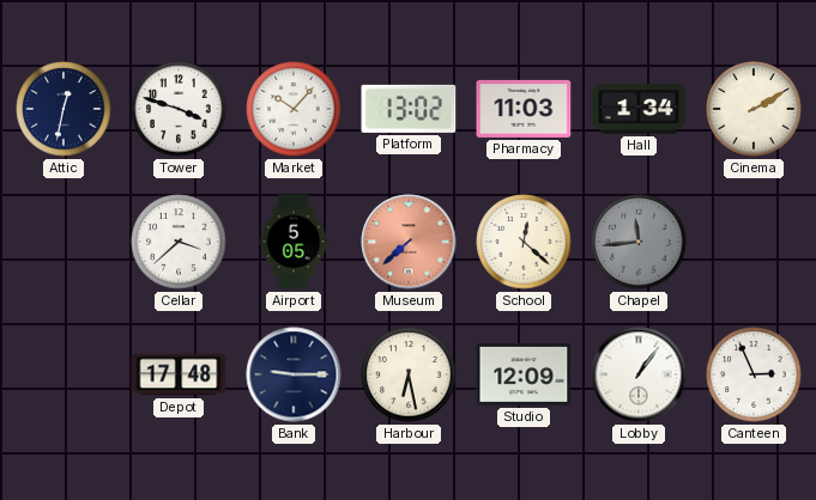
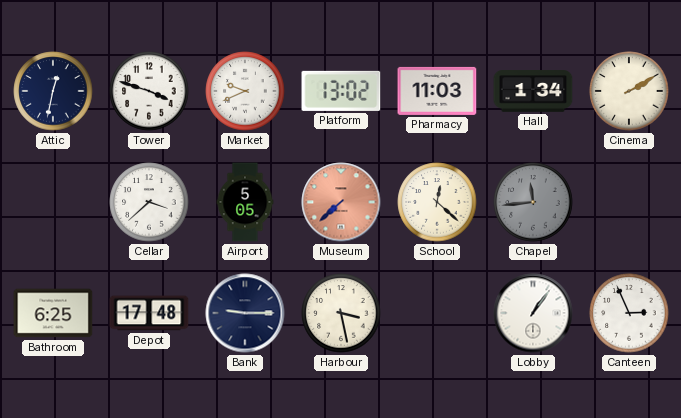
Market: 10:07 -> 9:41
Bathroom: none -> 6:25
Harbour: 6:28 -> 3:28
Studio: 12:09 -> none
